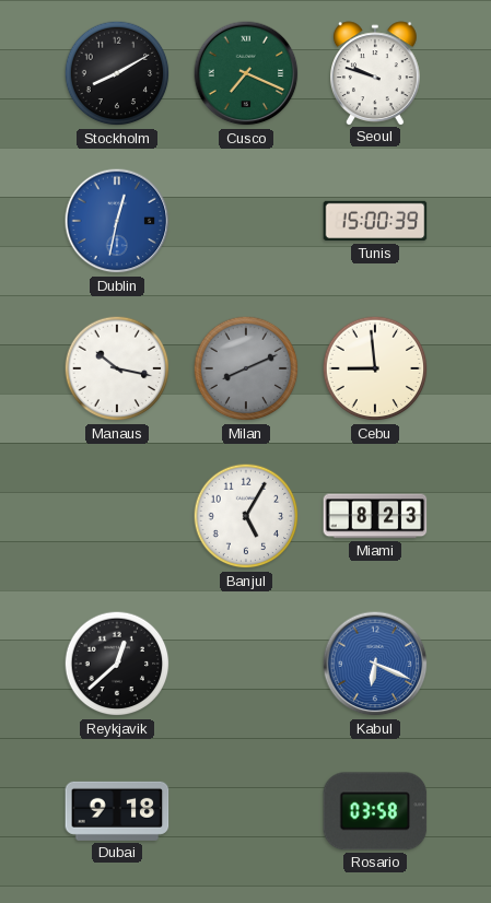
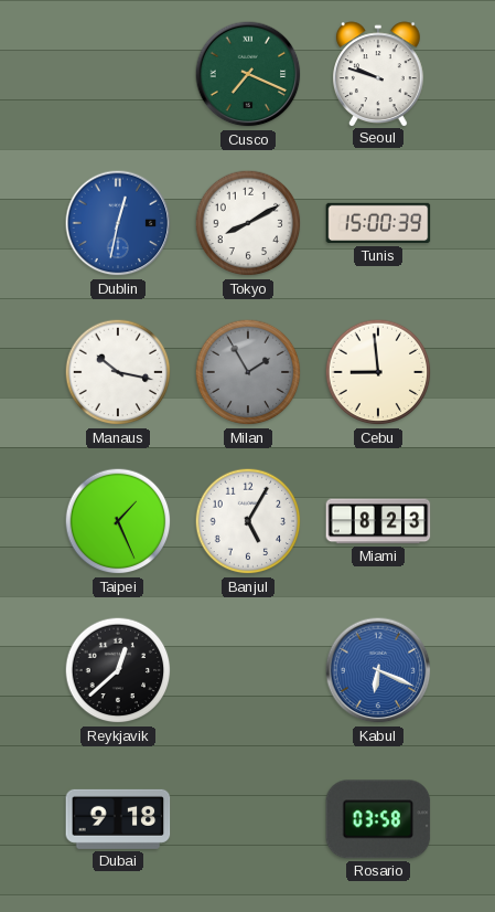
Stockholm: 8:10 -> none
Tokyo: none -> 8:10
Milan: 8:11 -> 1:55
Taipei: none -> 1:26
